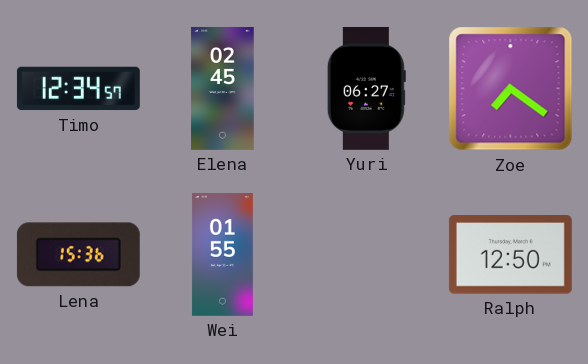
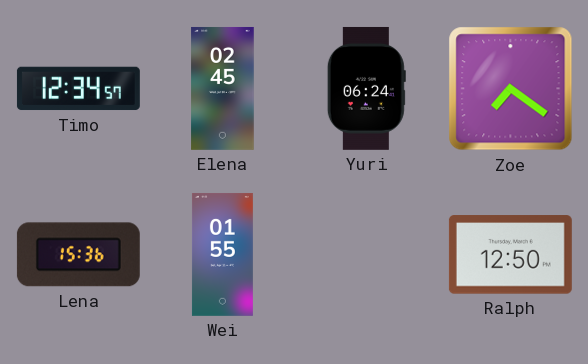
Yuri: 06:27 -> 06:24
